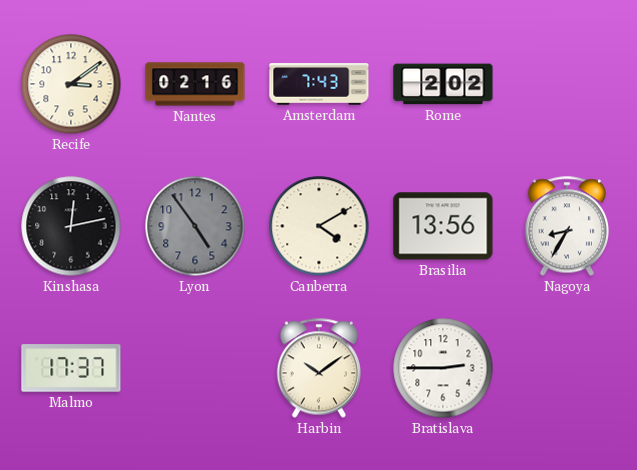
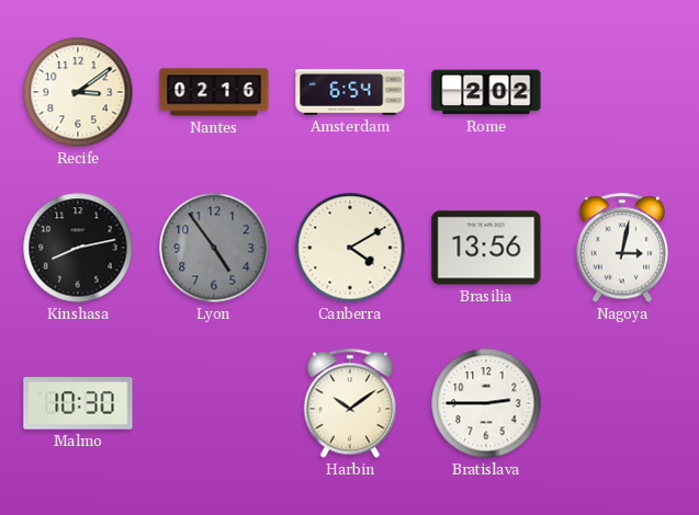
Amsterdam: 7:43 -> 6:54
Kinshasa: 12:13 -> 8:13
Nagoya: 8:35 -> 3:02
Malmo: 17:37 -> 10:30
